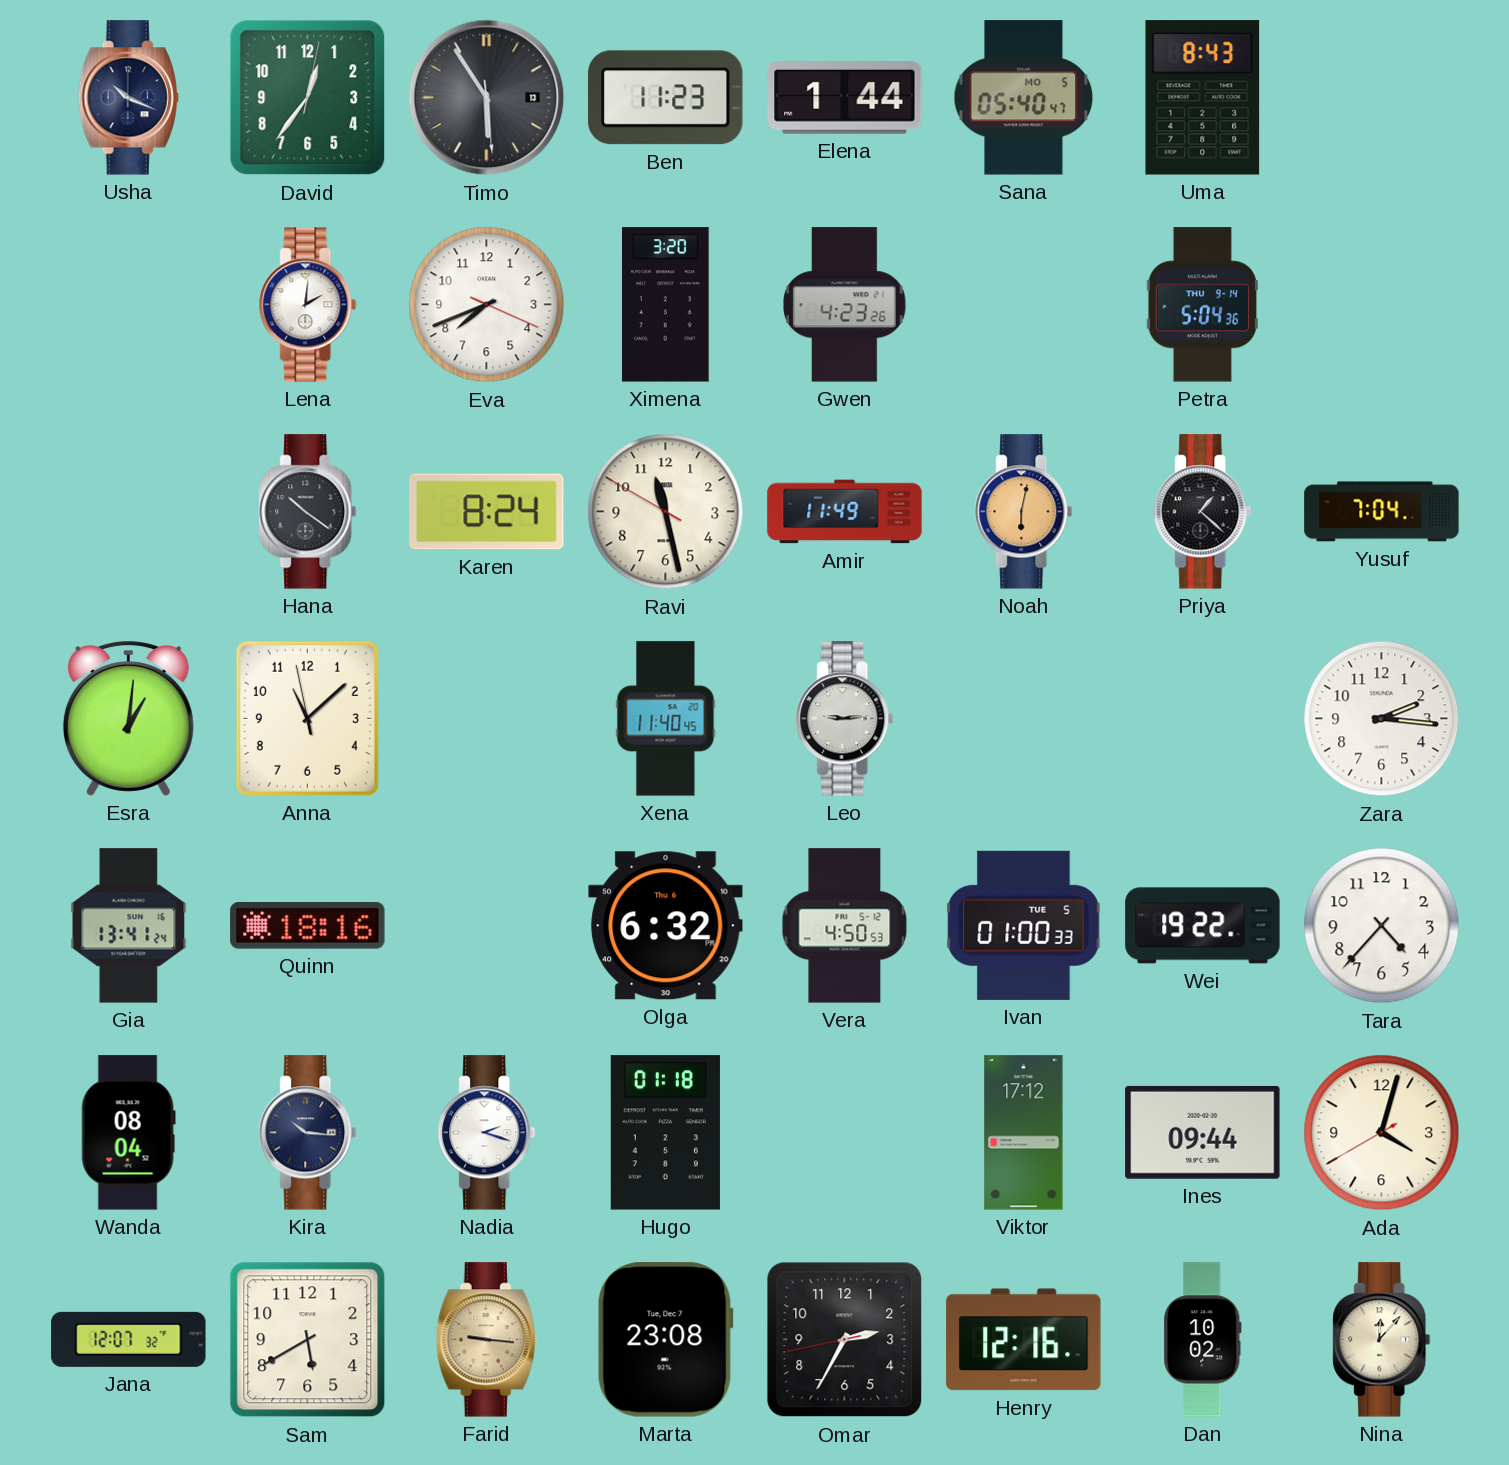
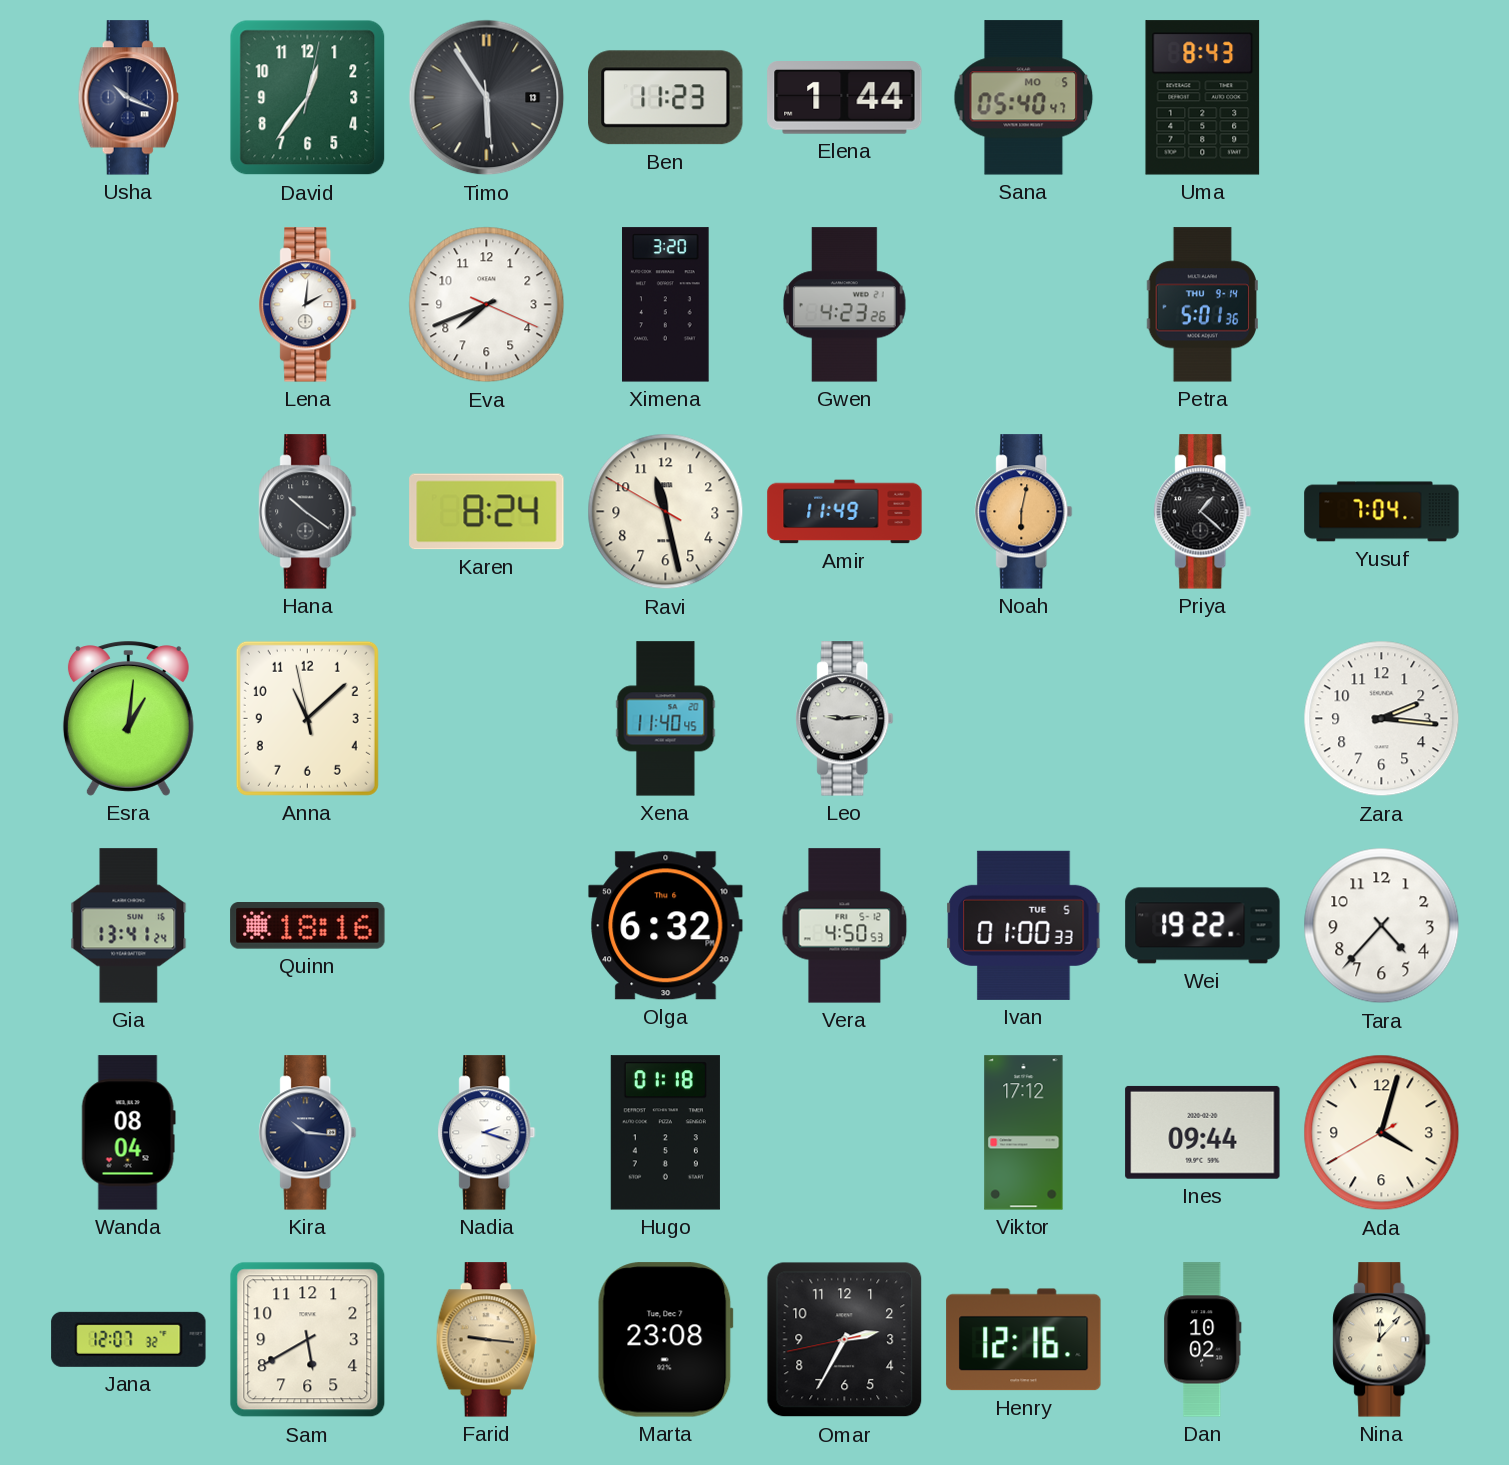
Petra: 5:04 -> 5:01
